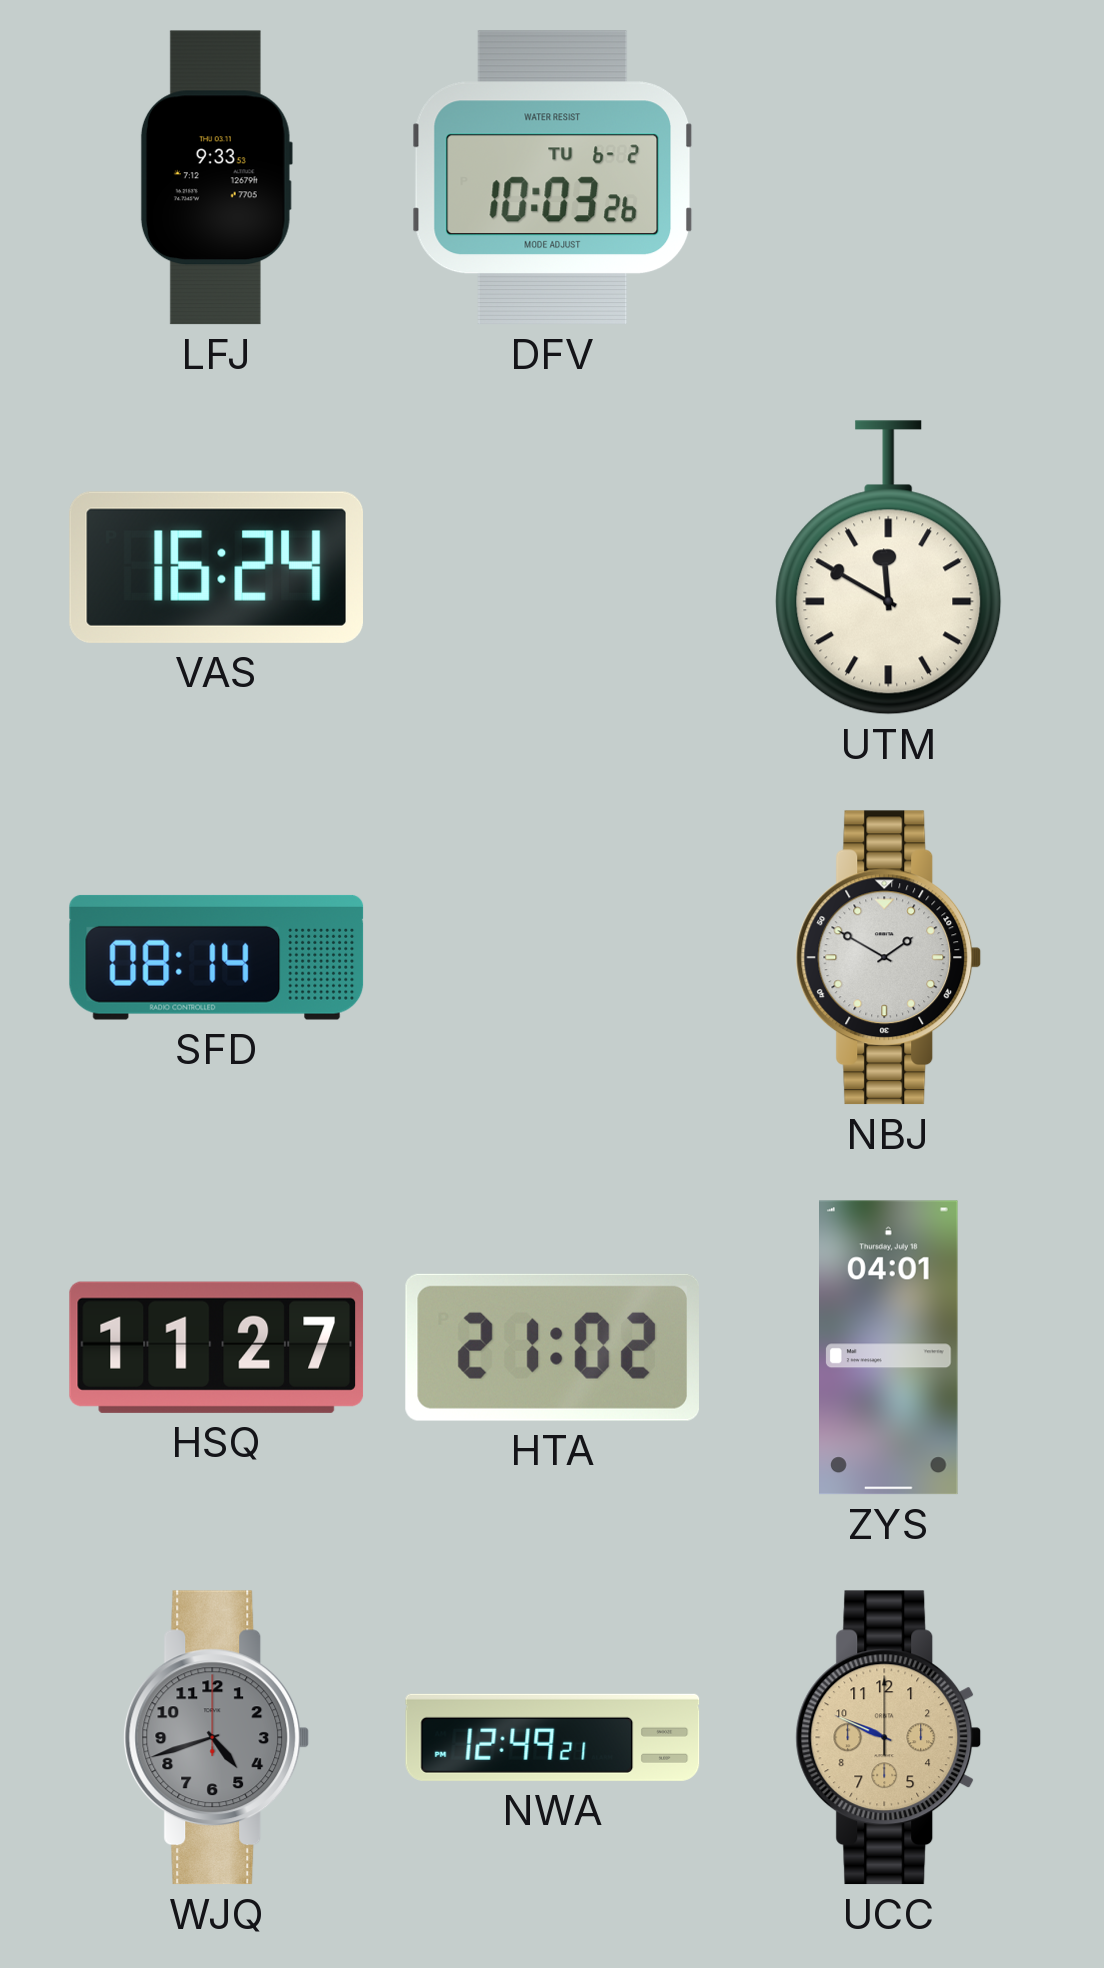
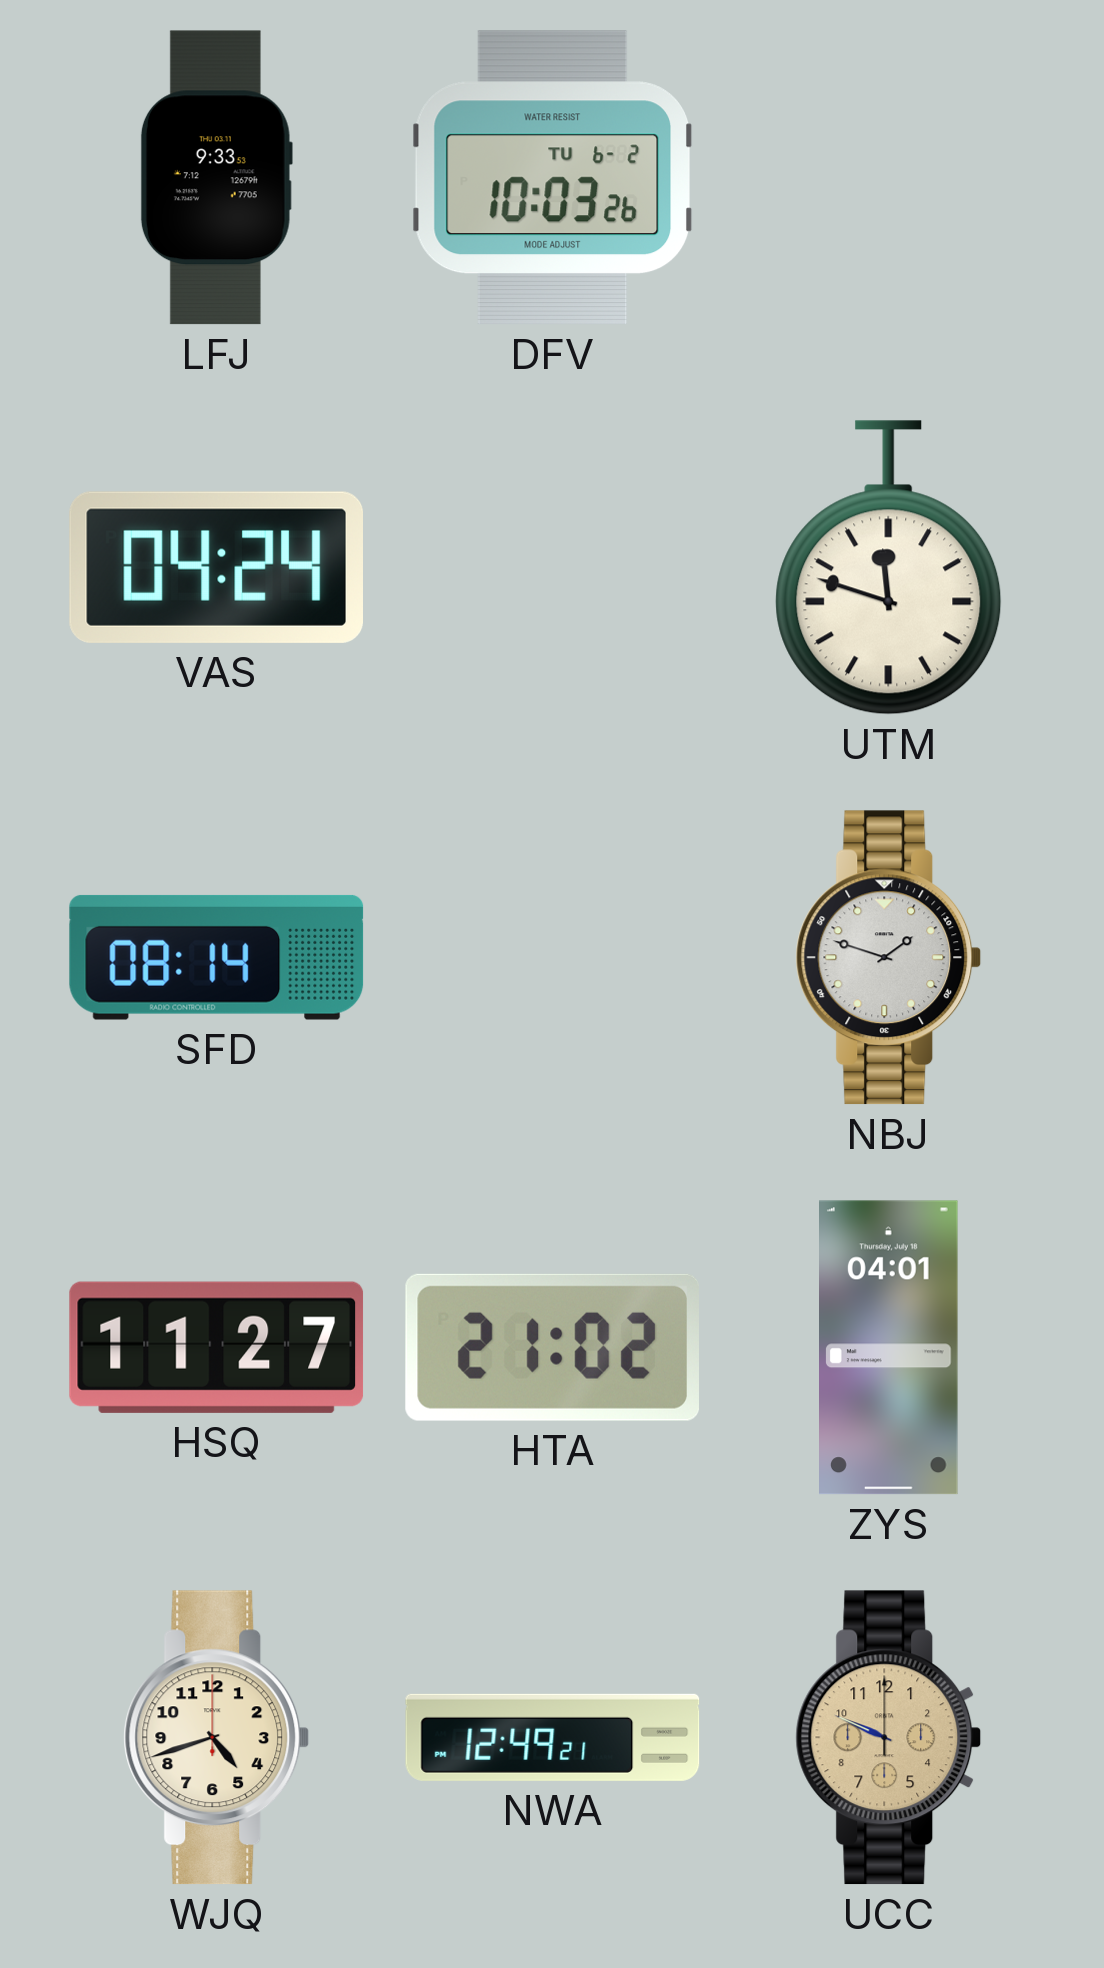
VAS: 16:24 -> 04:24
UTM: 11:50 -> 11:48
NBJ: 1:50 -> 1:48
WJQ dial: grey -> cream
